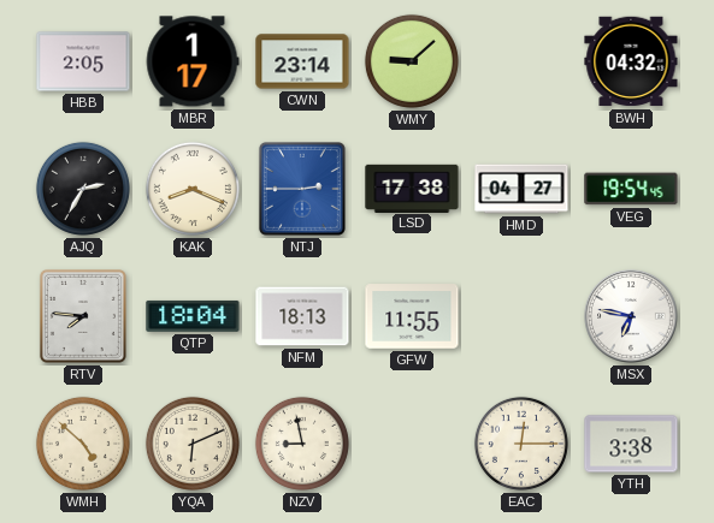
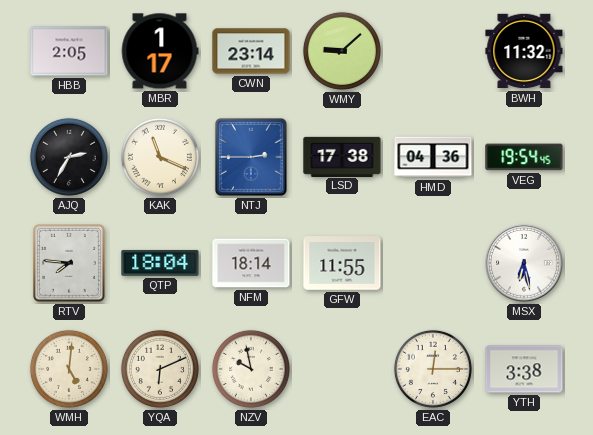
BWH: 04:32 -> 11:32
KAK: 8:19 -> 11:19
HMD: 04:27 -> 04:36
NFM: 18:13 -> 18:14
MSX: 6:47 -> 6:28
WMH: 4:52 -> 5:01
NZV: 8:58 -> 9:58
